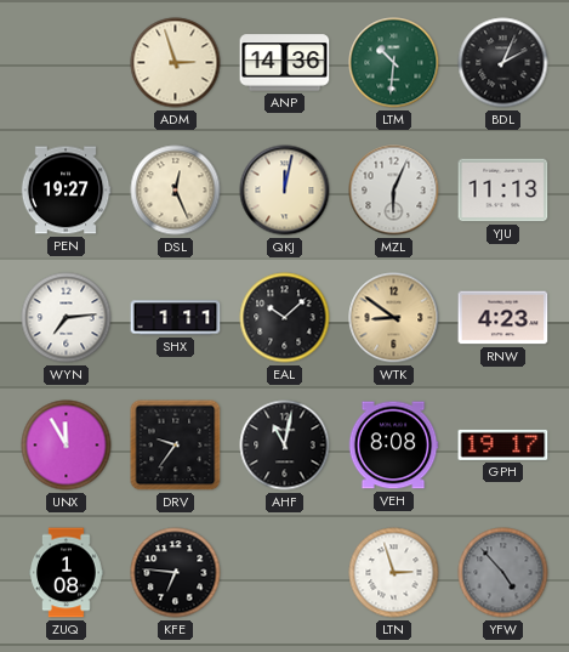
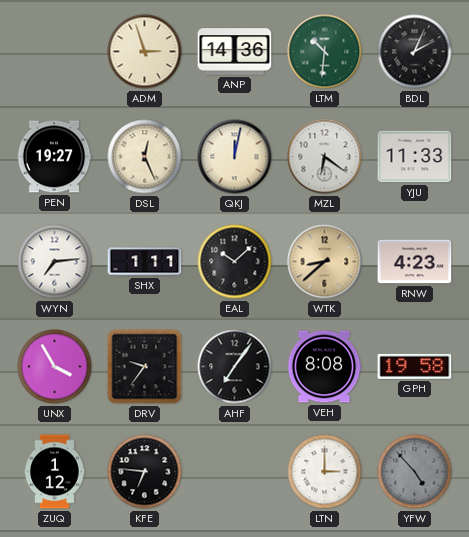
MZL: 6:04 -> 6:21
YJU: 11:13 -> 11:33
WTK: 8:51 -> 8:38
UNX: 11:55 -> 3:55
AHF: 11:02 -> 7:06
GPH: 19:17 -> 19:58
ZUQ: 1:08 -> 1:12
LTN: 2:57 -> 3:00
